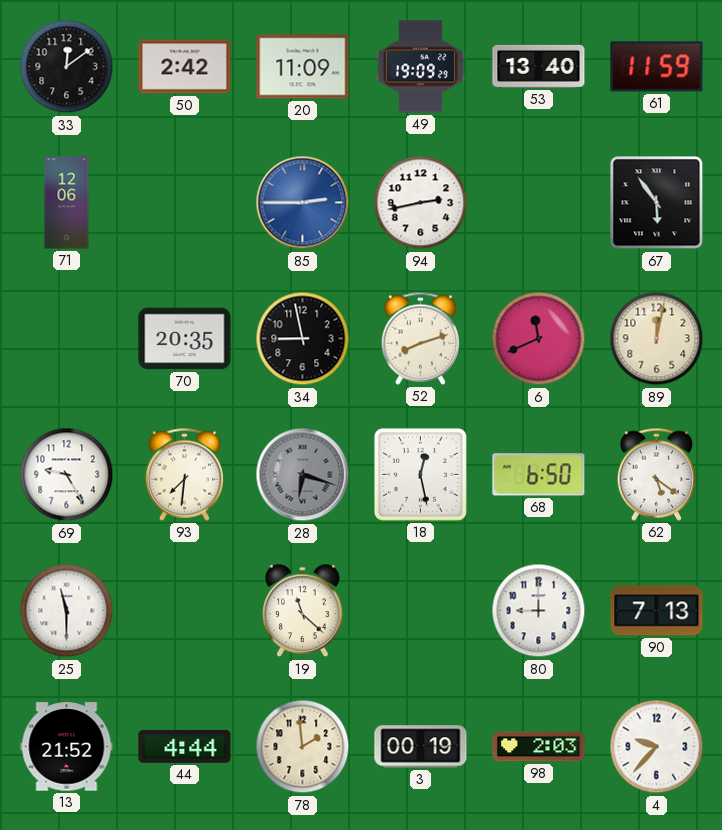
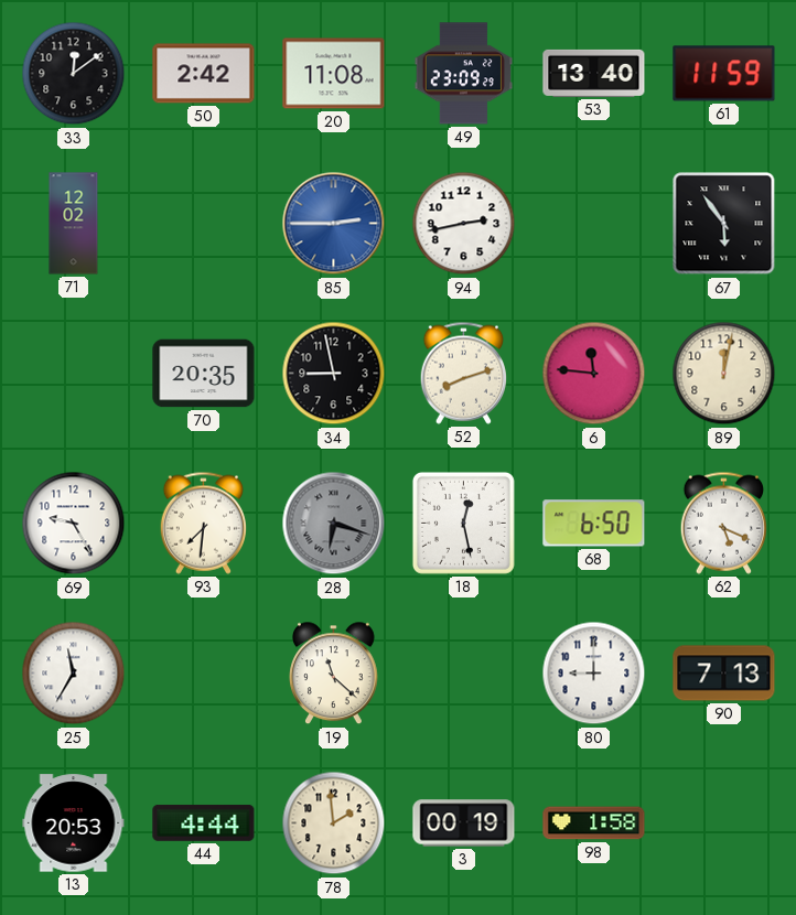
20: 11:09 -> 11:08
49: 19:09 -> 23:09
71: 12:06 -> 12:02
6: 11:41 -> 11:46
62: 5:21 -> 5:19
25: 11:30 -> 11:35
13: 21:52 -> 20:53
98: 2:03 -> 1:58
4: 9:37 -> none
